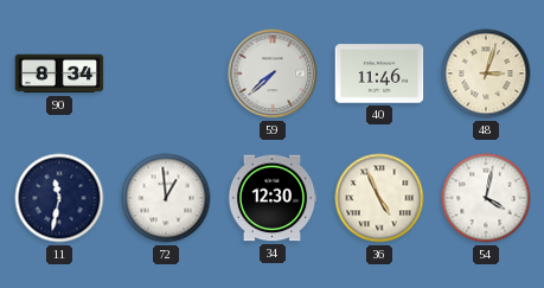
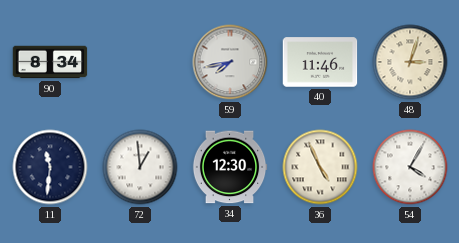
59: 7:38 -> 7:43
11: 11:32 -> 11:31
54: 4:02 -> 4:05
